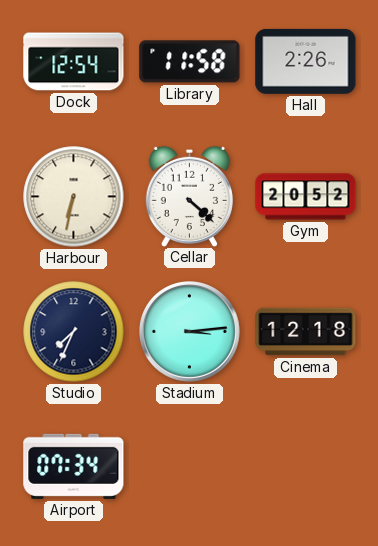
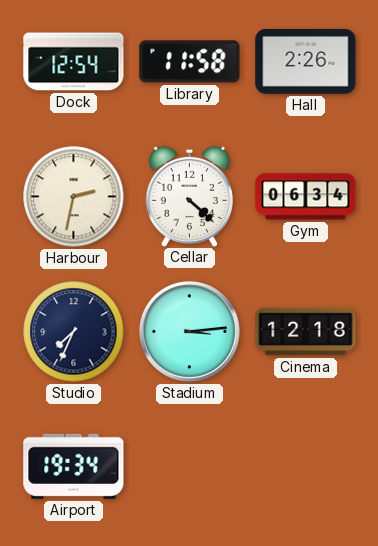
Harbour: 6:32 -> 2:32
Gym: 20:52 -> 06:34
Airport: 07:34 -> 19:34
